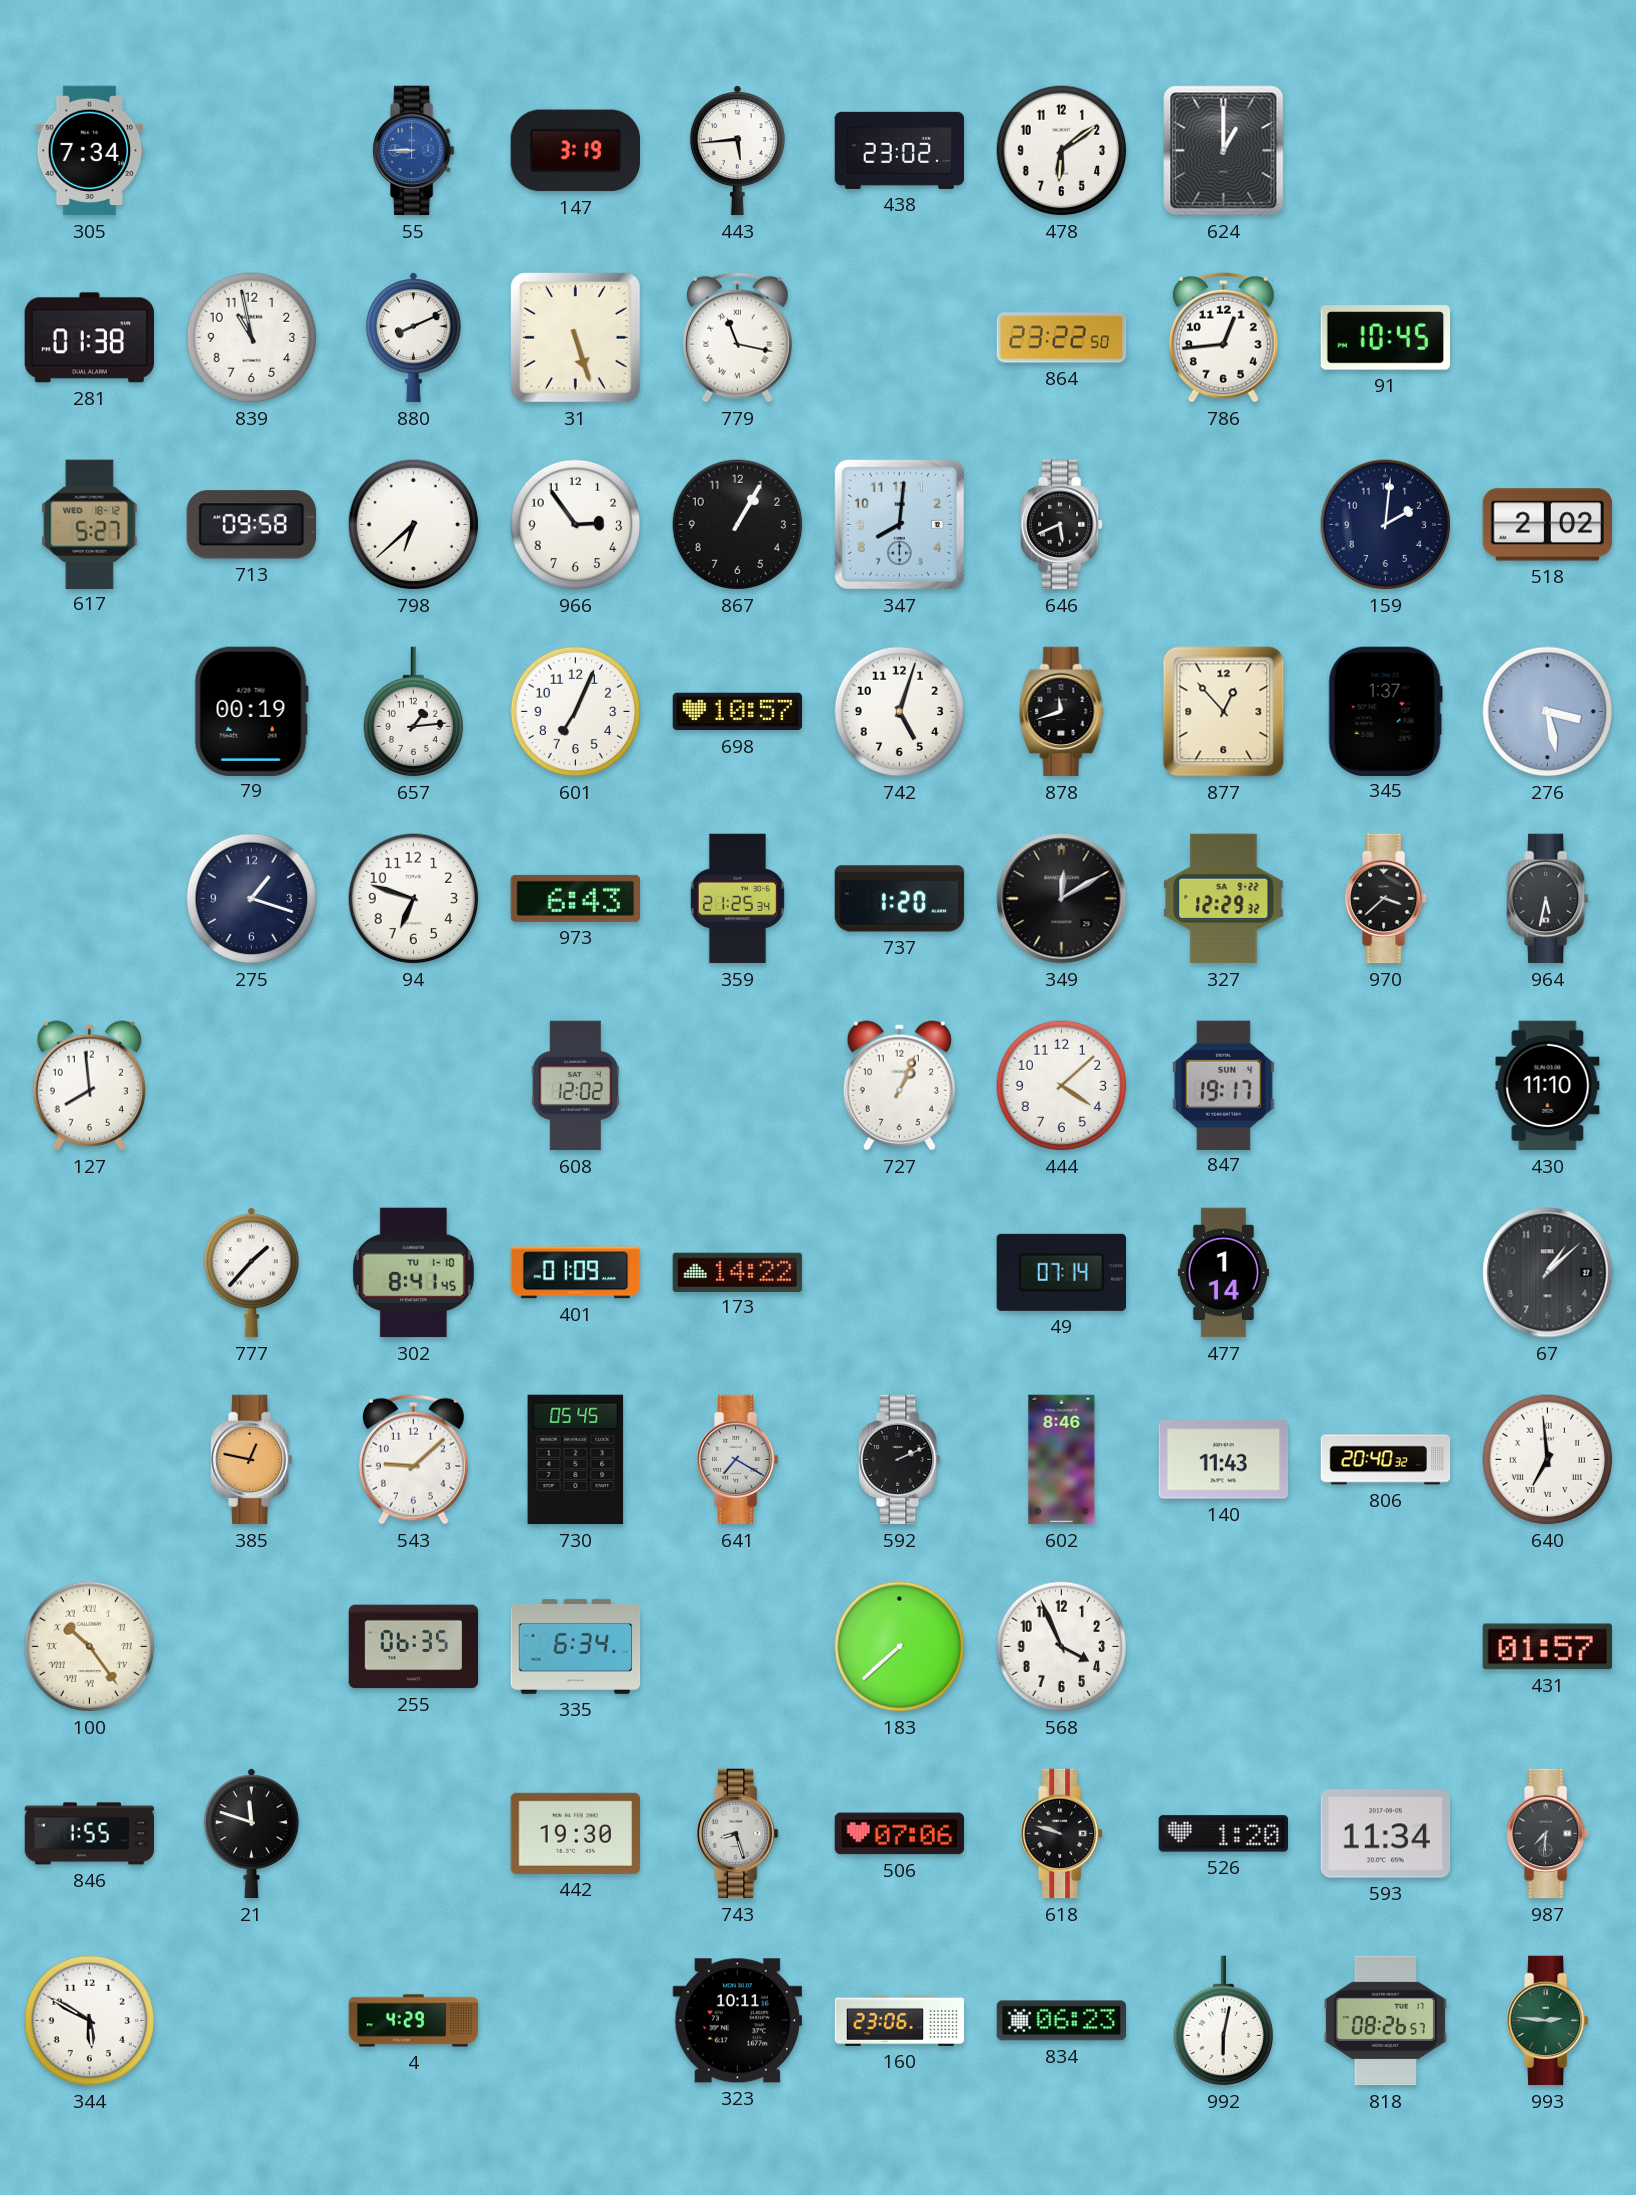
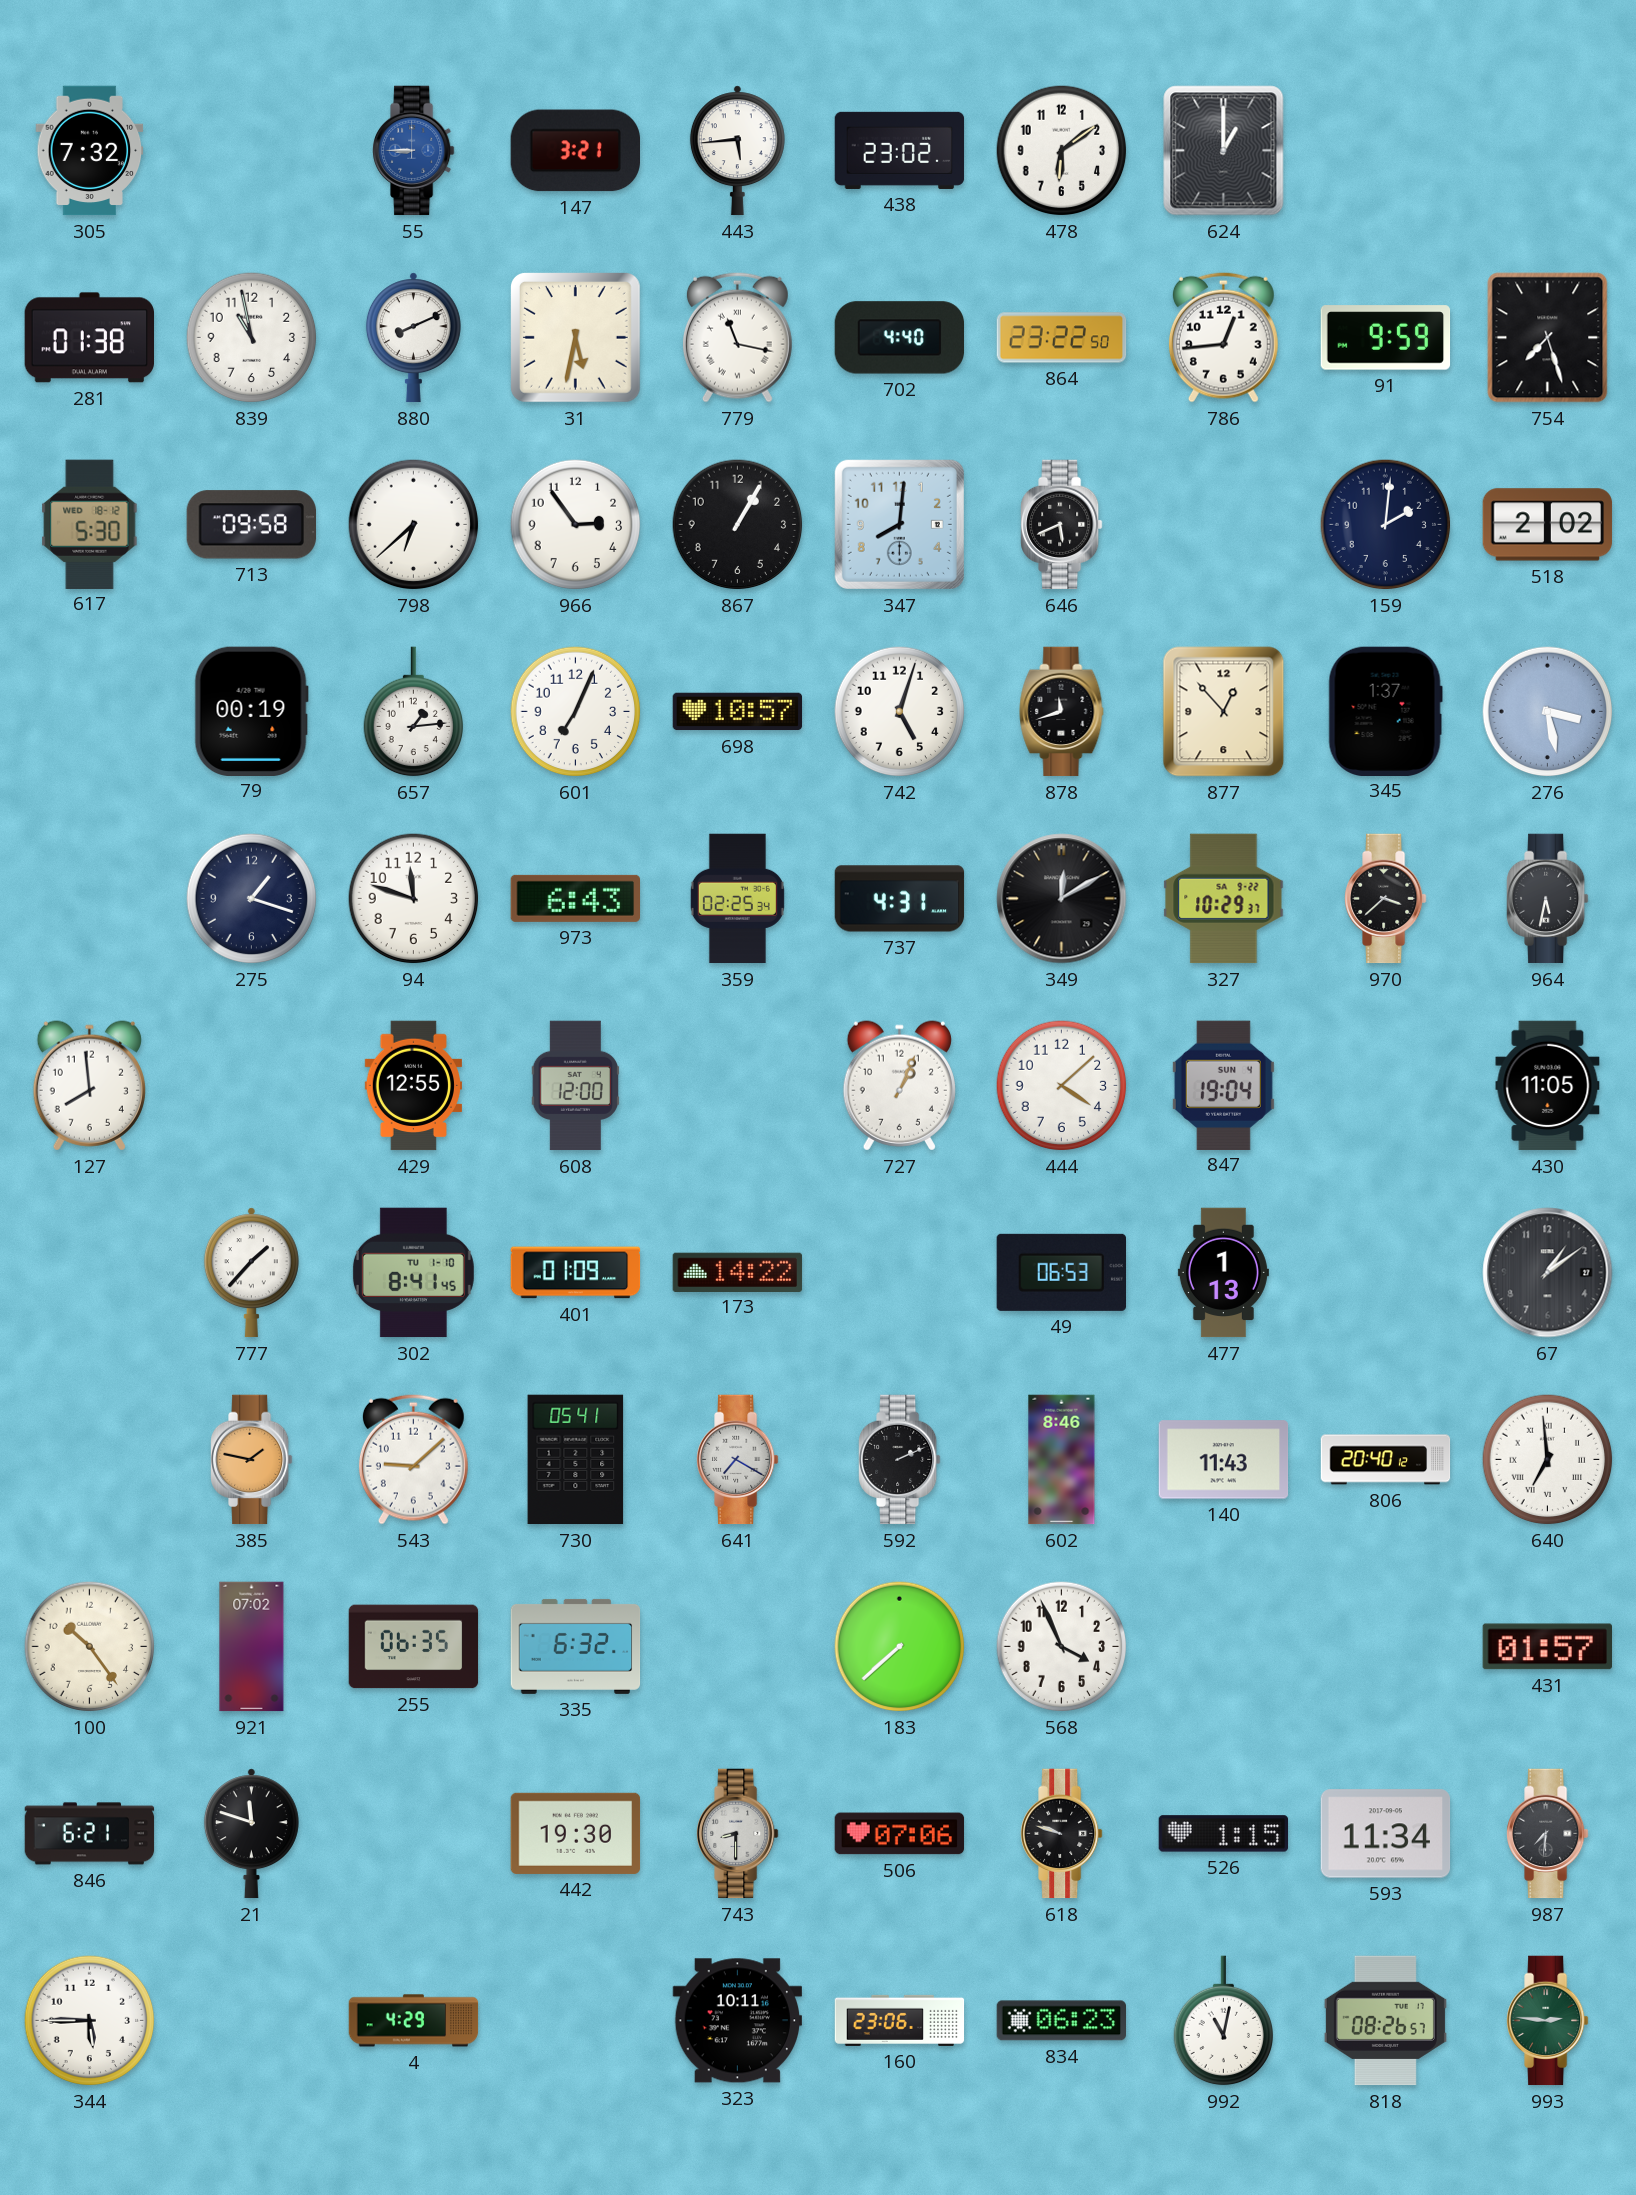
305: 7:34 -> 7:32
147: 3:19 -> 3:21
31: 5:27 -> 5:32
702: none -> 4:40
91: 10:45 -> 9:59
754: none -> 7:27
617: 5:27 -> 5:30
94: 6:48 -> 11:48
359: 21:25 -> 02:25
737: 1:20 -> 4:31
327: 12:29 -> 10:29
429: none -> 12:55
608: 12:02 -> 12:00
847: 19:17 -> 19:04
430: 11:10 -> 11:05
49: 07:14 -> 06:53
477: 1:14 -> 1:13
67: 1:08 -> 1:09
385: 12:47 -> 1:47
730: 05:45 -> 05:41
806: 20:40:32 -> 20:40:12
100 numerals: Roman -> Arabic
921: none -> 07:02
335: 6:34 -> 6:32
846: 1:55 -> 6:21
743: 8:27 -> 8:30
526: 1:20 -> 1:15
344: 5:50 -> 5:45
992: 6:02 -> 11:02
